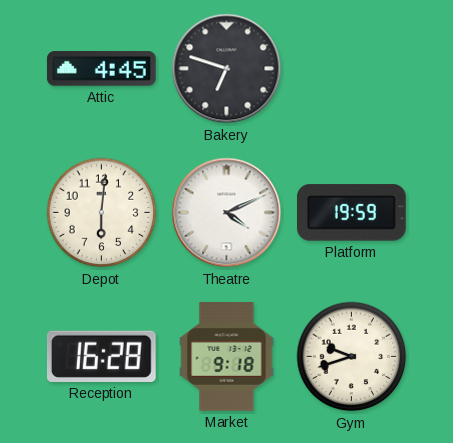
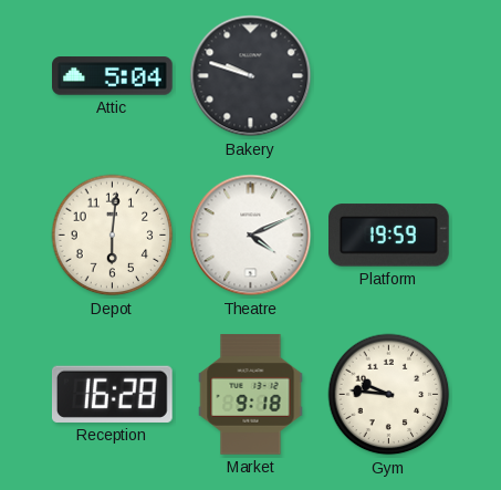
Attic: 4:45 -> 5:04
Bakery: 6:48 -> 9:48
Gym: 9:42 -> 9:46
